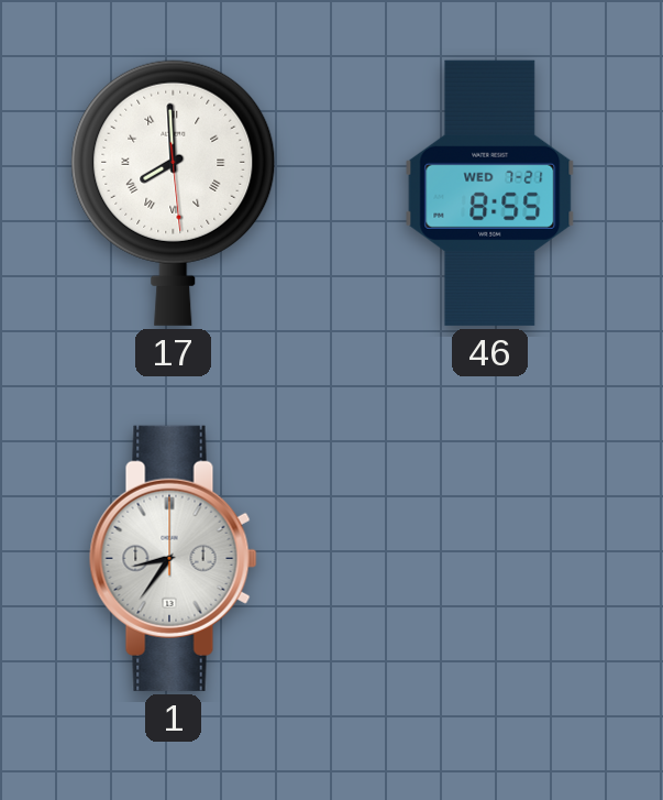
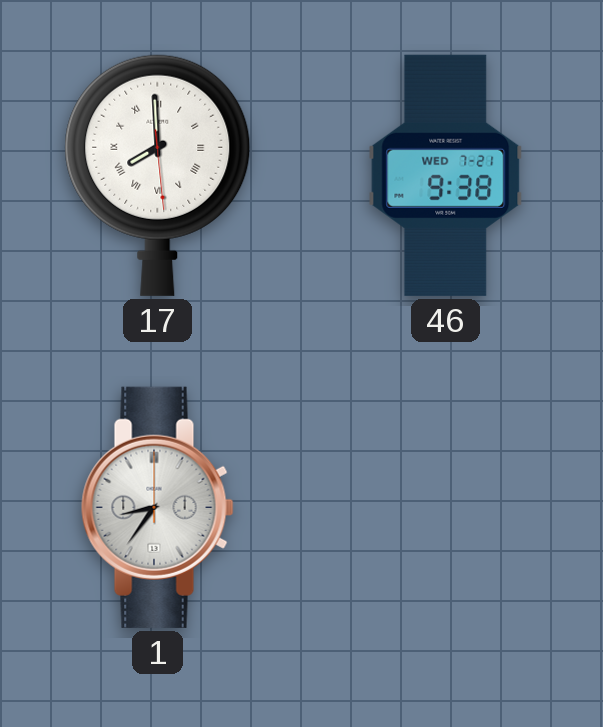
46: 8:55 -> 9:38
